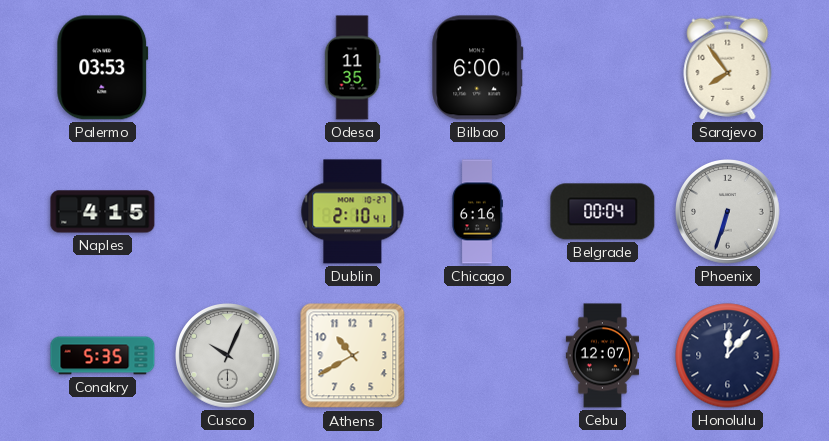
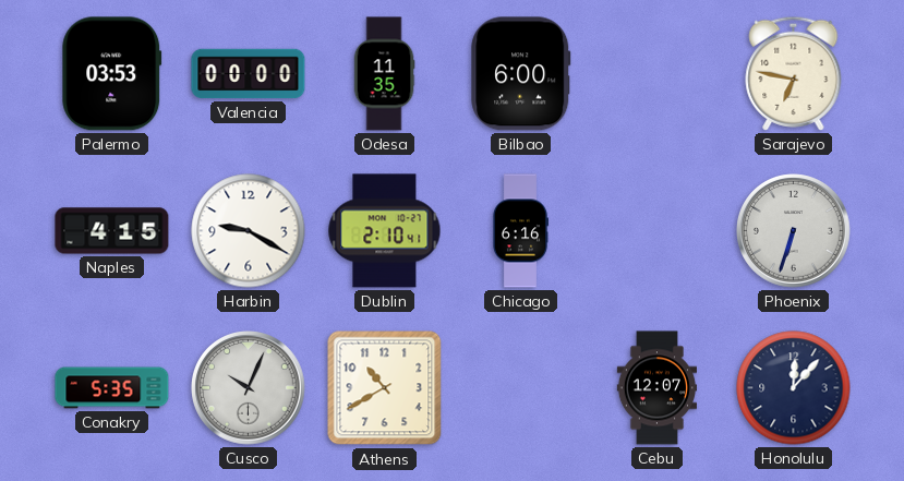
Valencia: none -> 00:00
Sarajevo: 7:54 -> 6:47
Harbin: none -> 9:20
Belgrade: 00:04 -> none
